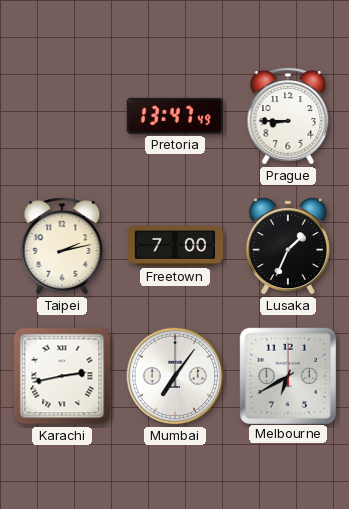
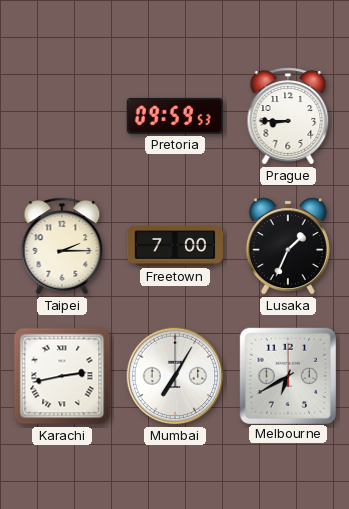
Pretoria: 13:47 -> 09:59
Taipei: 2:13 -> 2:15
Mumbai: 7:06 -> 7:05
